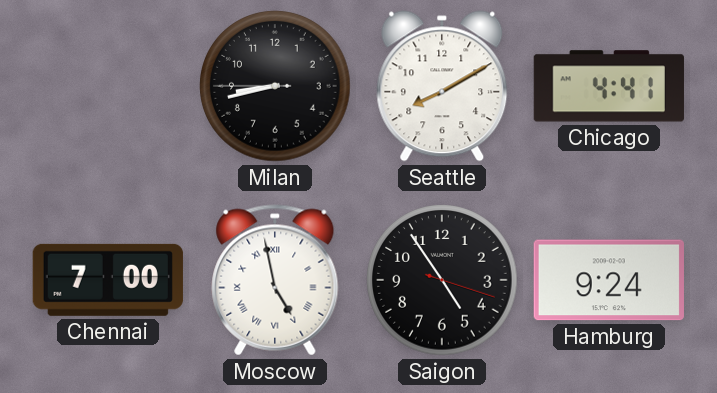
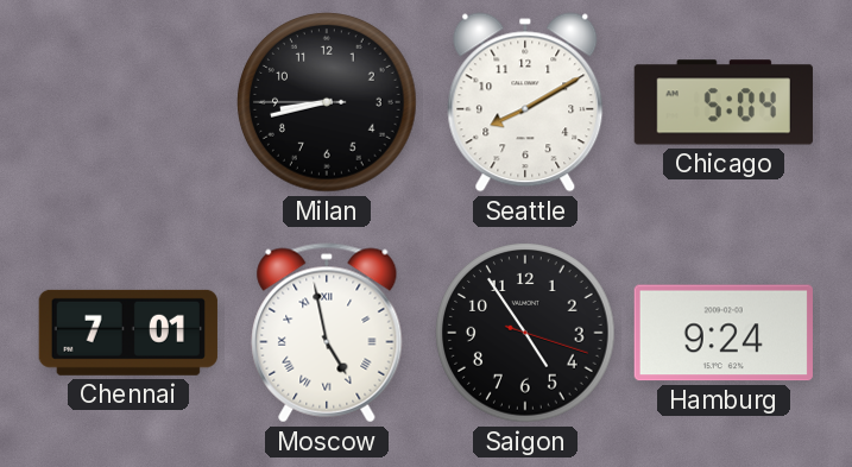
Chicago: 4:41 -> 5:04
Chennai: 7:00 -> 7:01
